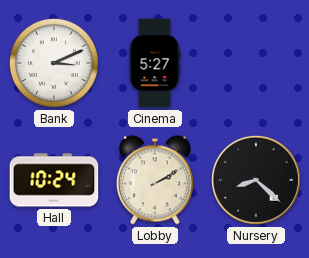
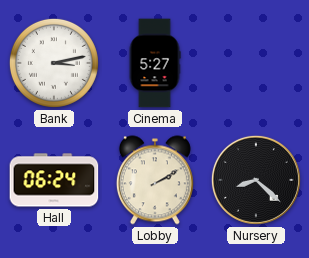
Bank: 3:11 -> 3:13
Hall: 10:24 -> 06:24
